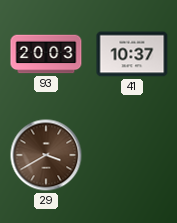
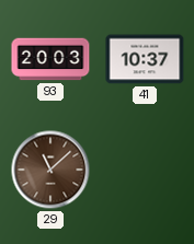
29: 3:40 -> 11:08
